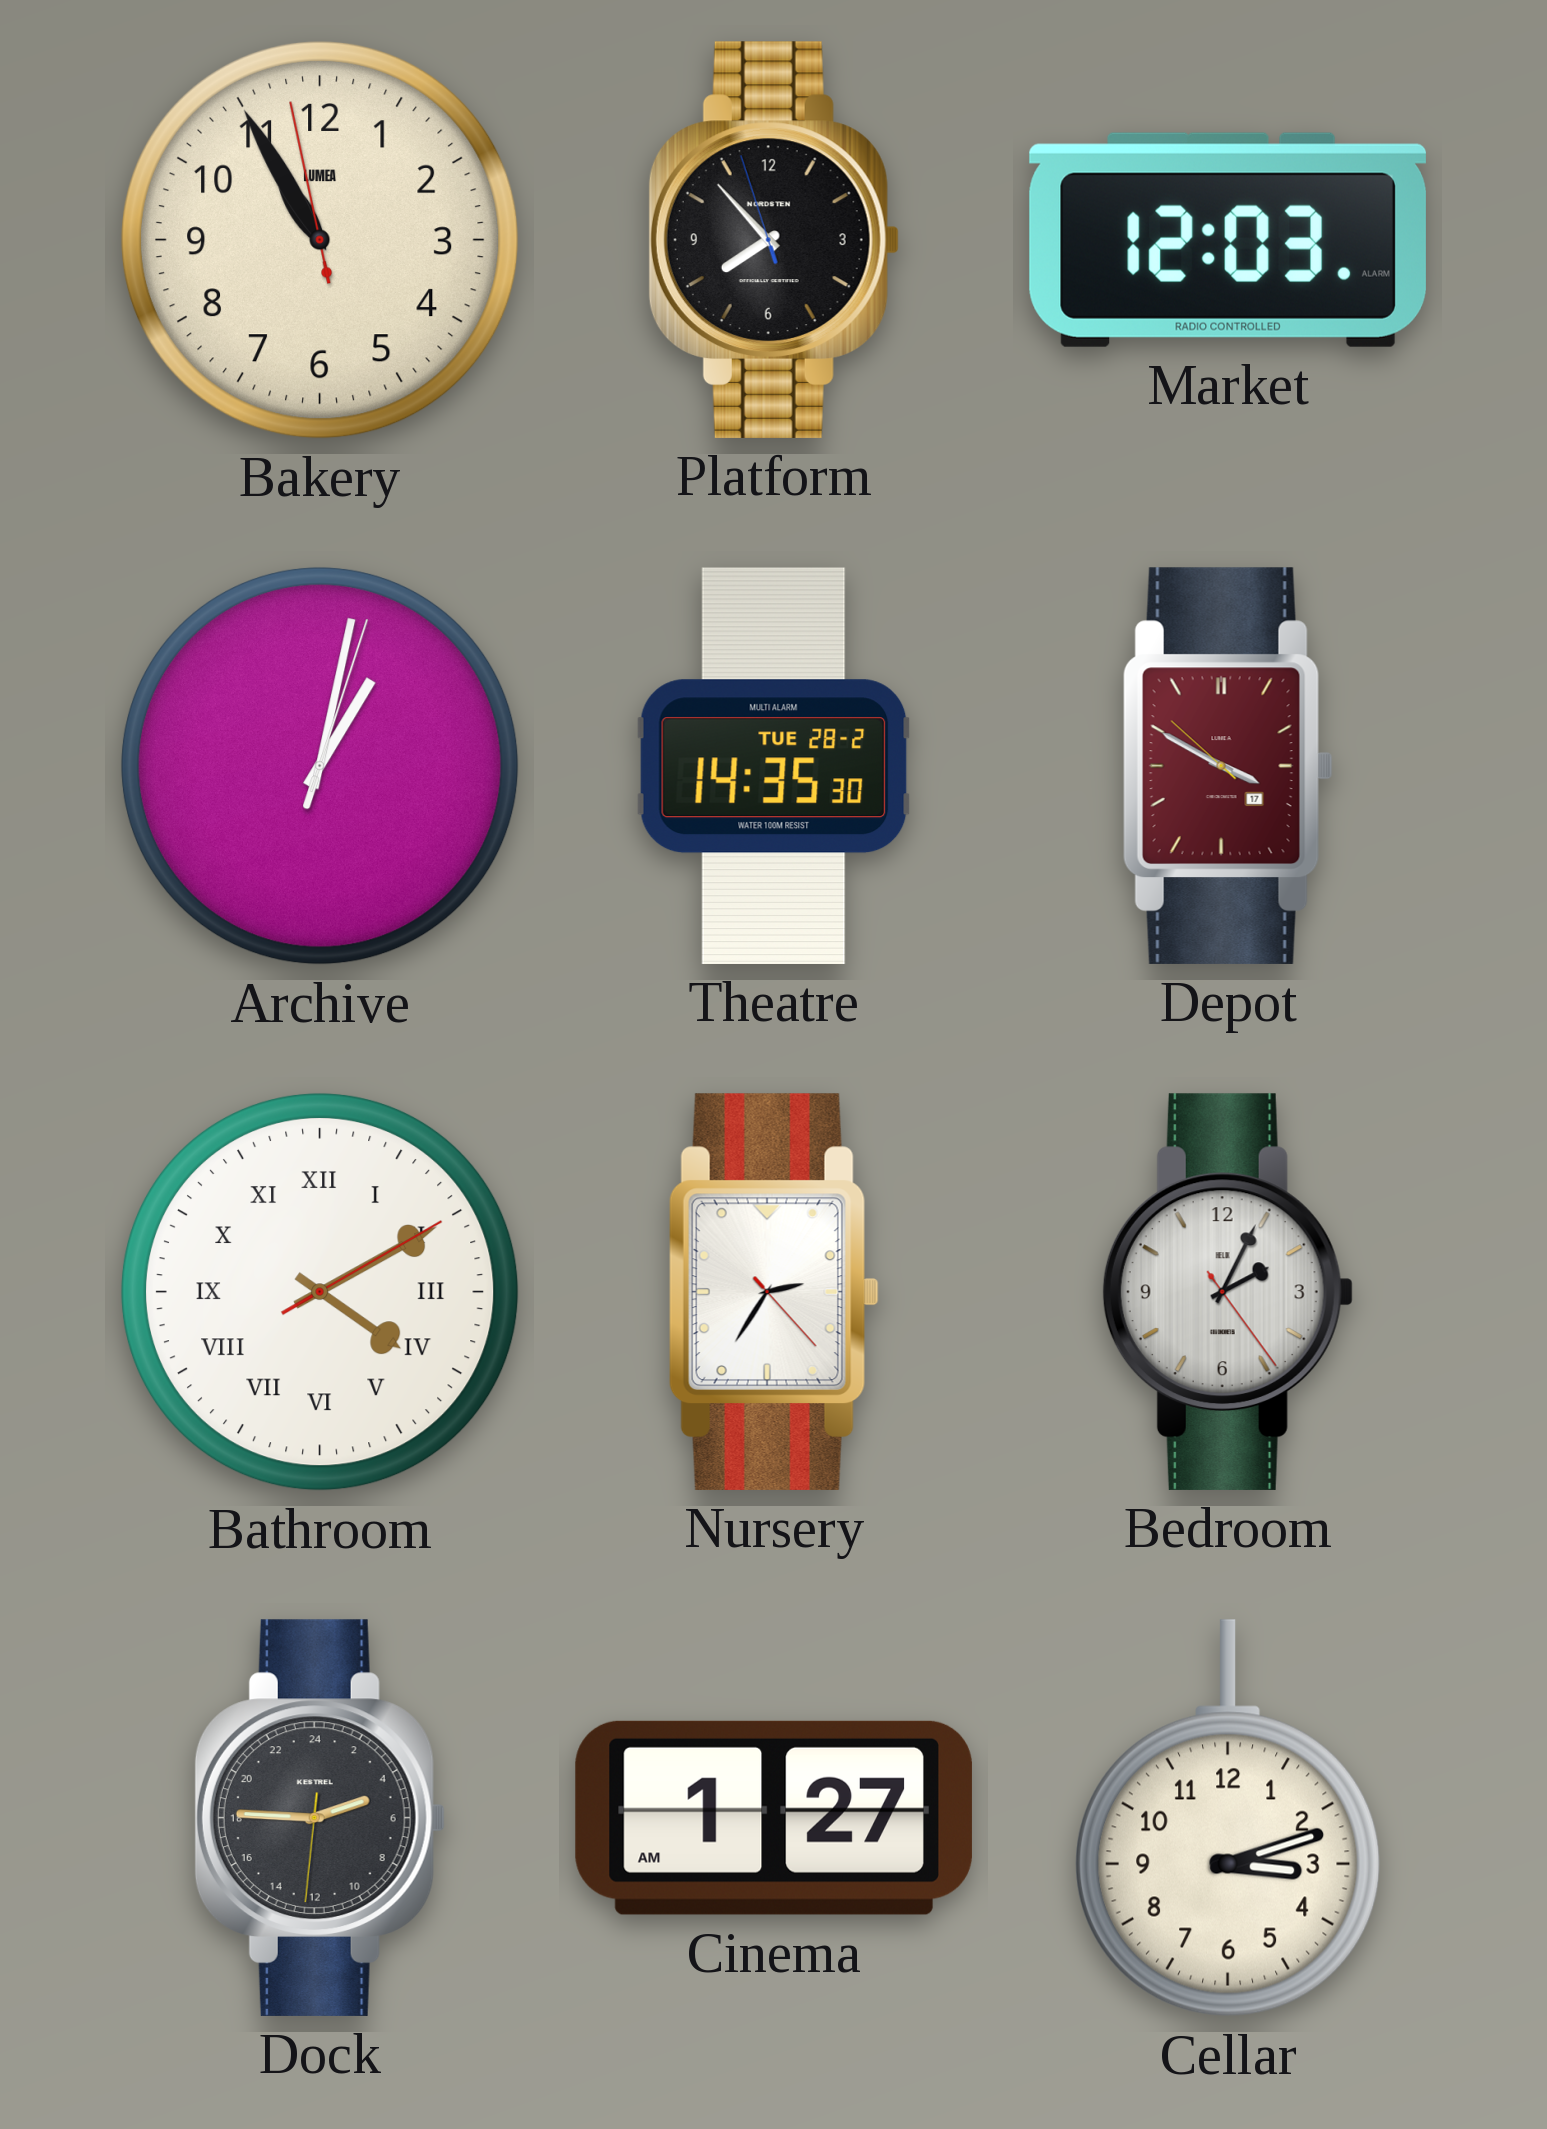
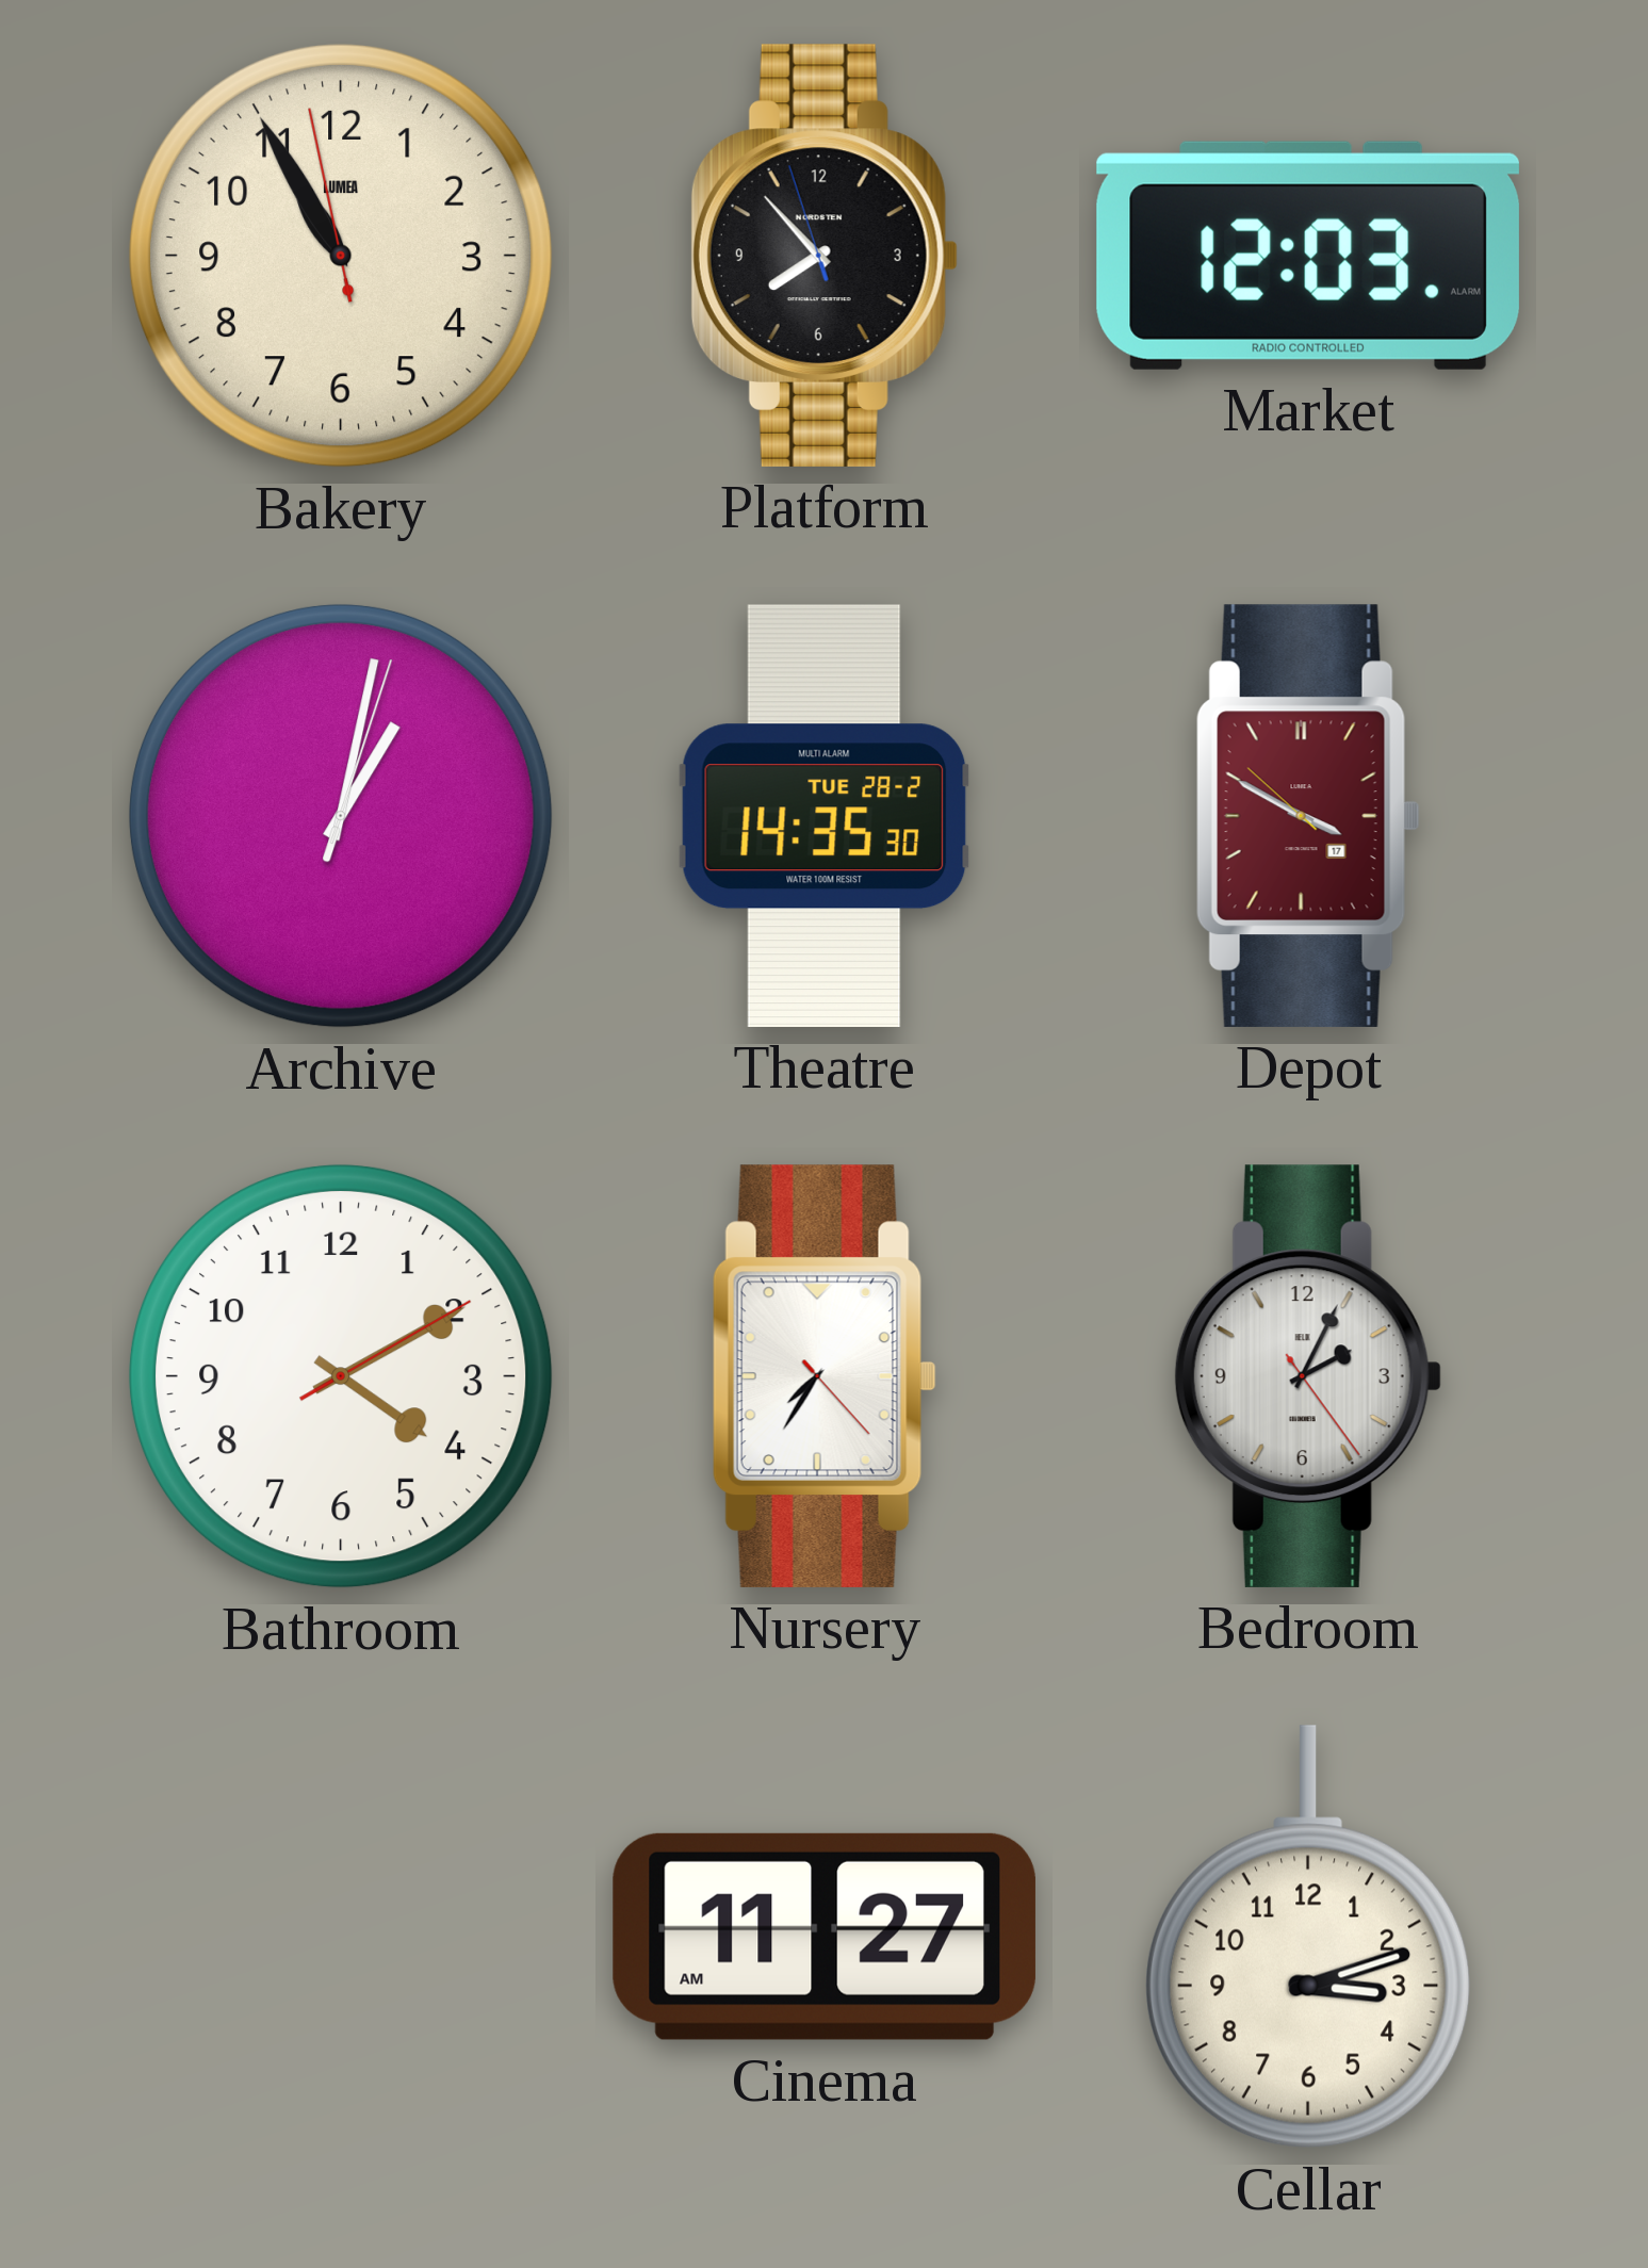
Bathroom numerals: Roman -> Arabic
Nursery: 2:35 -> 7:35
Dock: 4:45 -> none
Cinema: 1:27 -> 11:27
